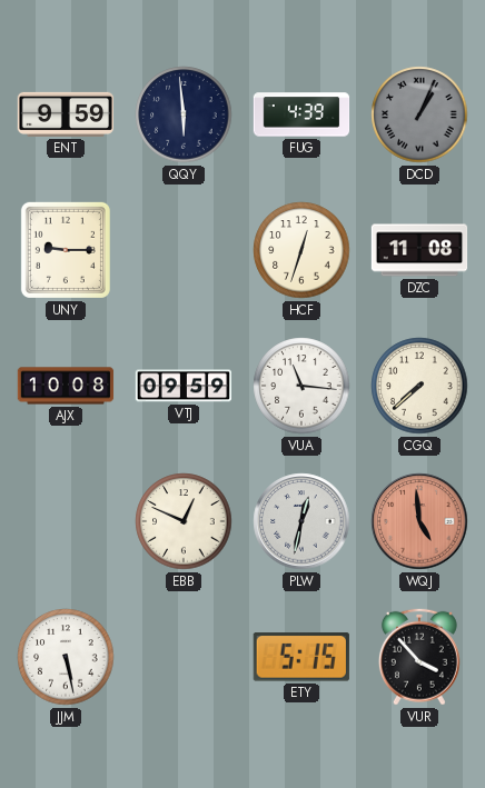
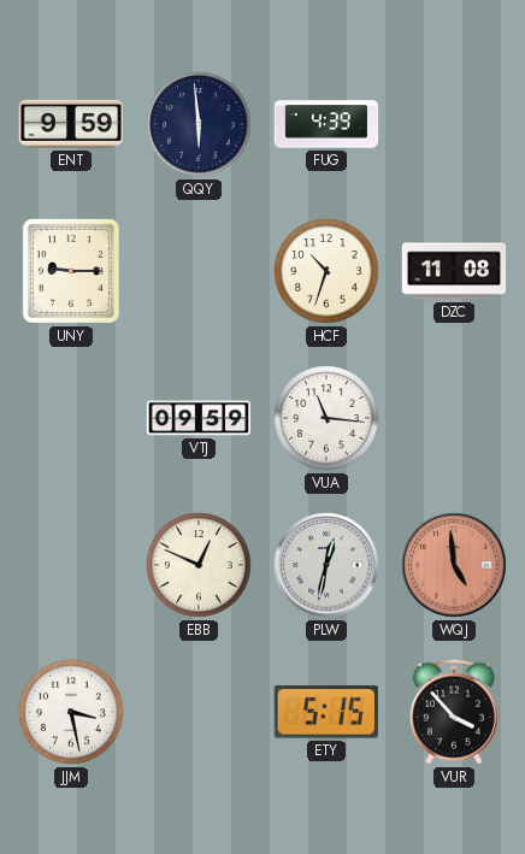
DCD: 1:04 -> none
HCF: 12:33 -> 10:33
AJX: 10:08 -> none
CGQ: 7:38 -> none
JJM: 5:28 -> 3:28
